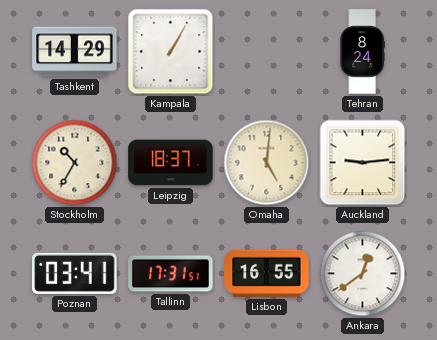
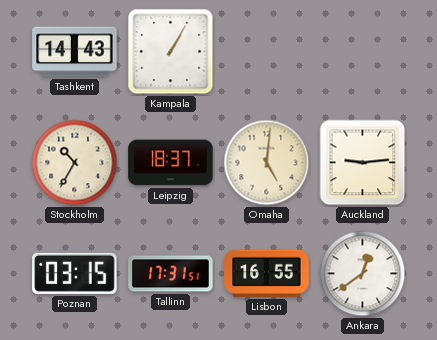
Tashkent: 14:29 -> 14:43
Tehran: 8:24 -> none
Poznan: 03:41 -> 03:15
